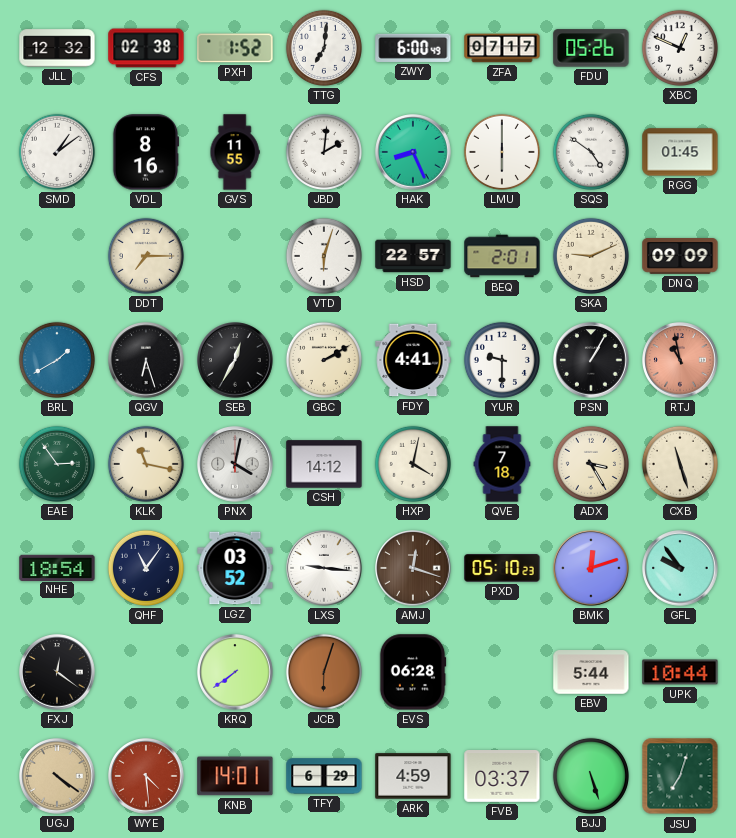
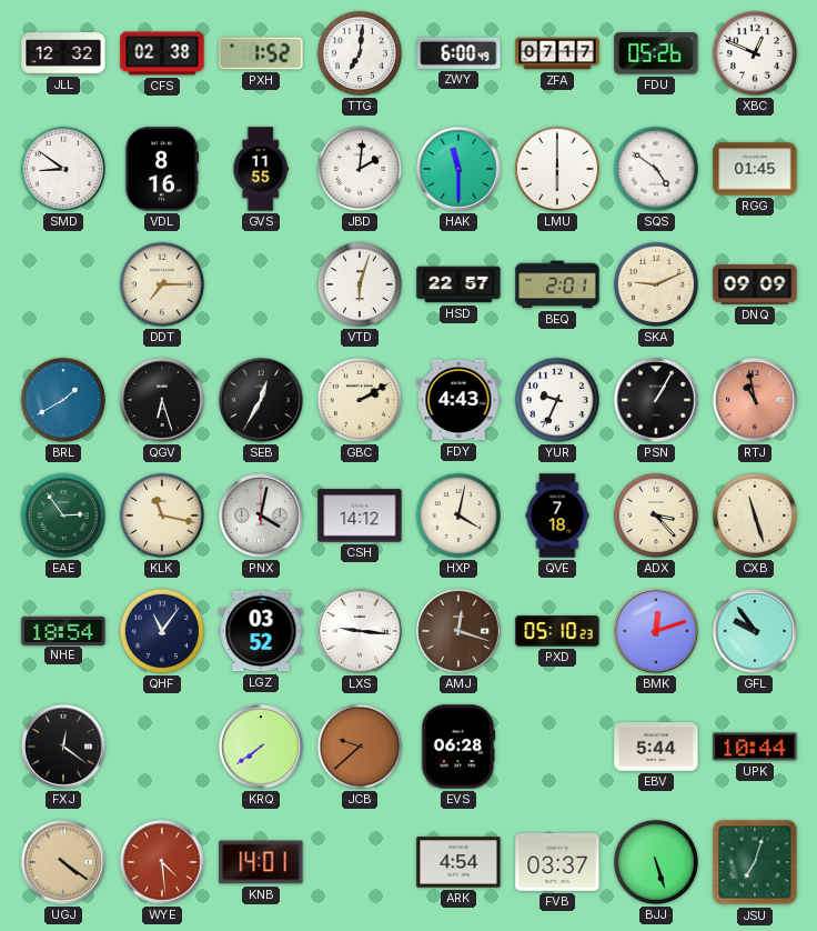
SMD: 1:09 -> 8:51
HAK: 8:26 -> 11:30
FDY: 4:41 -> 4:43
YUR: 9:30 -> 9:34
ADX: 3:25 -> 3:23
JCB: 6:03 -> 9:38
TFY: 6:29 -> none
ARK: 4:59 -> 4:54
